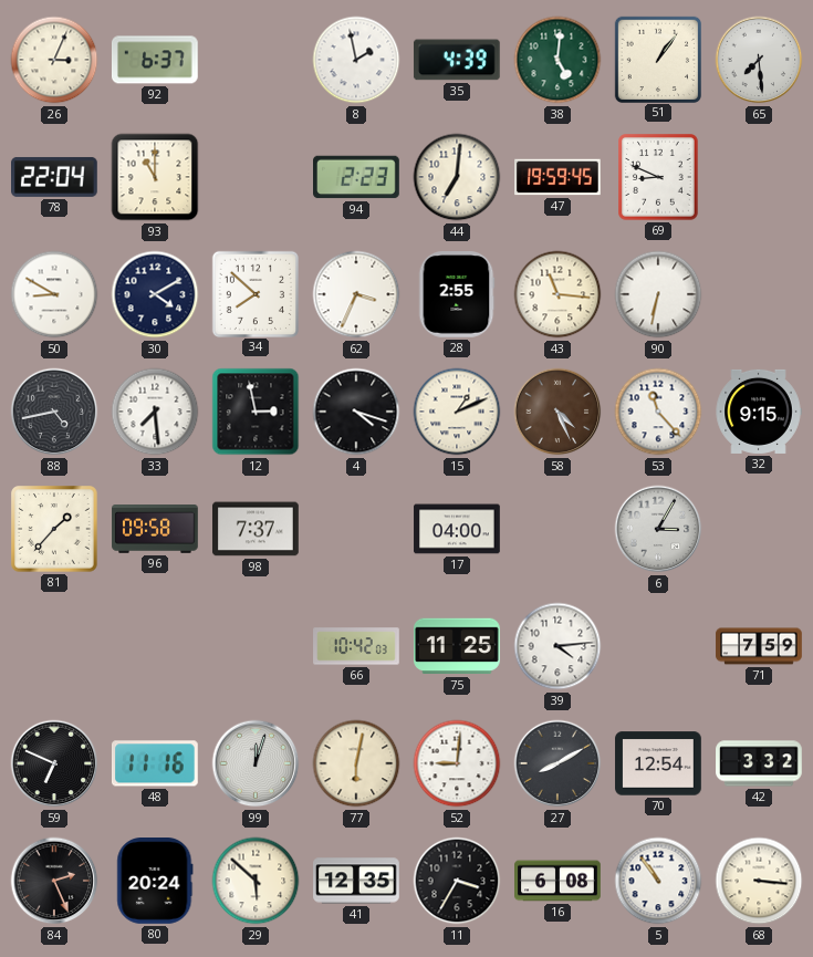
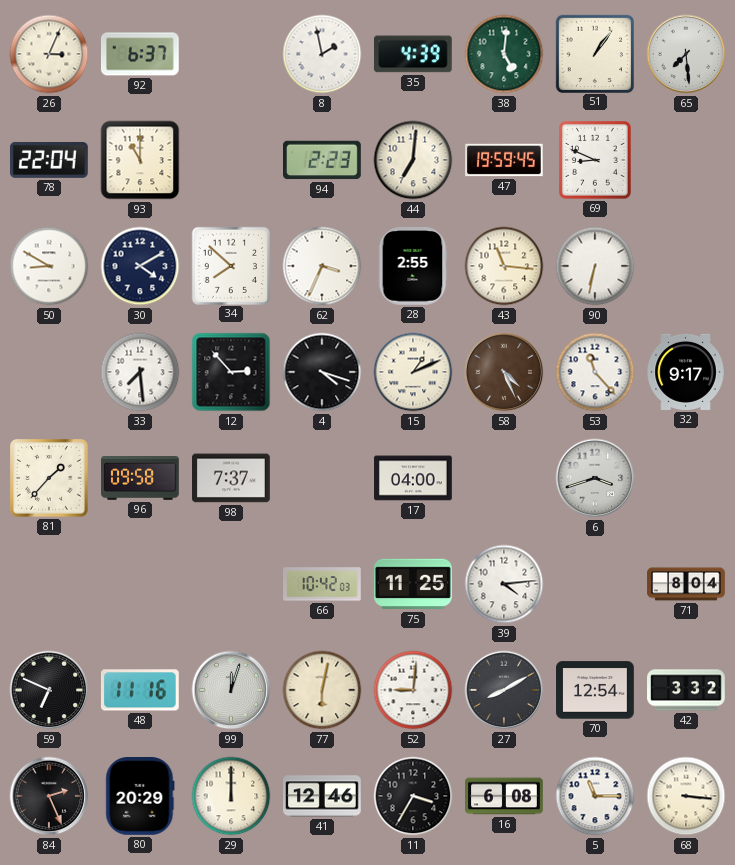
88: 4:43 -> none
12: 2:58 -> 2:53
32: 9:15 -> 9:17
6: 3:05 -> 3:42
71: 7:59 -> 8:04
80: 20:24 -> 20:29
29: 5:52 -> 12:00
41: 12:35 -> 12:46
5: 10:54 -> 11:15
